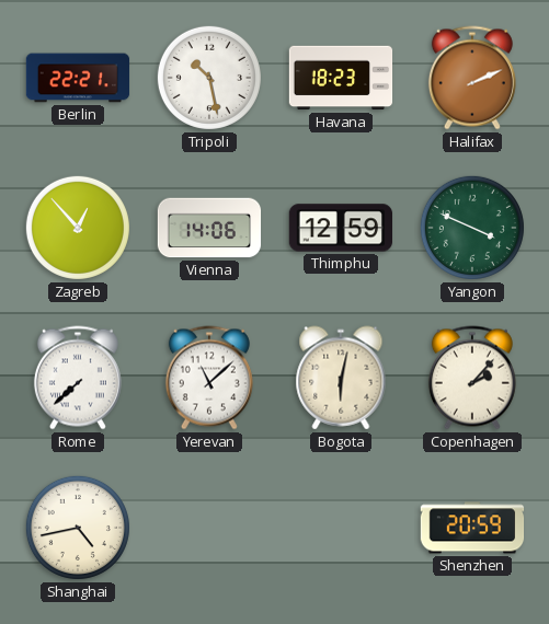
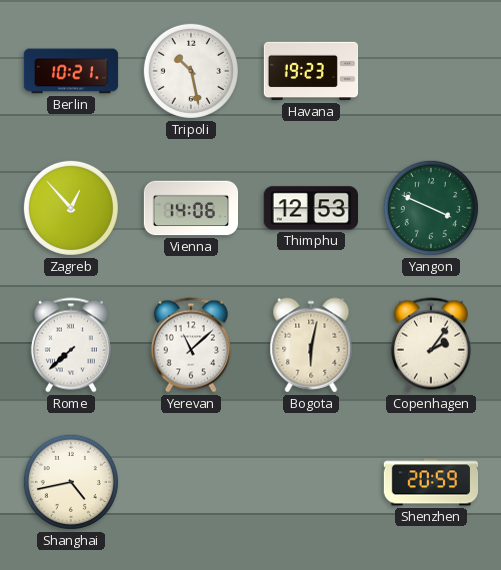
Berlin: 22:21 -> 10:21
Havana: 18:23 -> 19:23
Halifax: 2:11 -> none
Thimphu: 12:59 -> 12:53
Copenhagen: 2:07 -> 2:06
